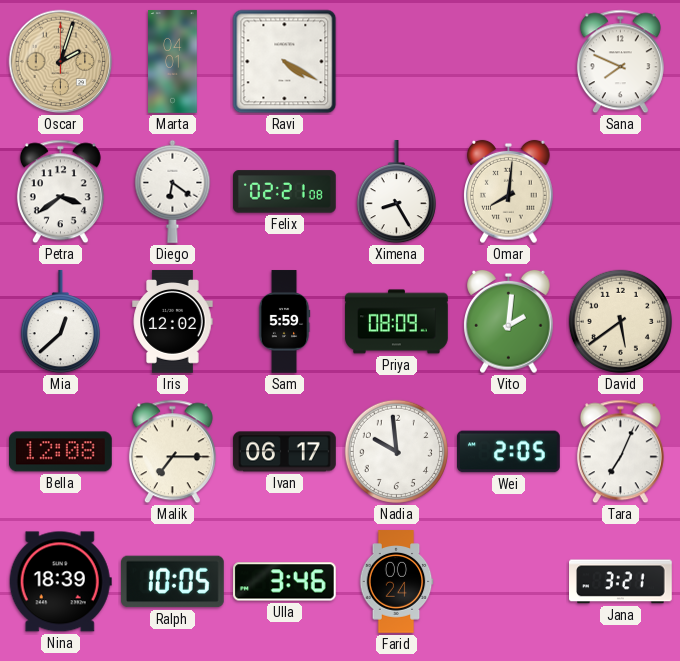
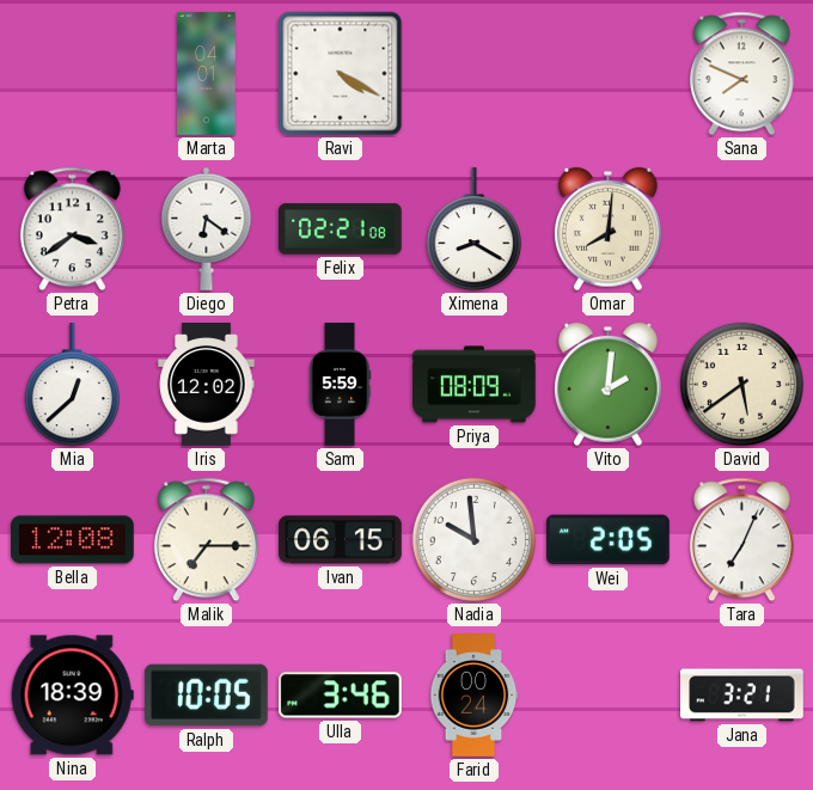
Oscar: 2:03 -> none
Ximena: 8:25 -> 8:20
Ivan: 06:17 -> 06:15
